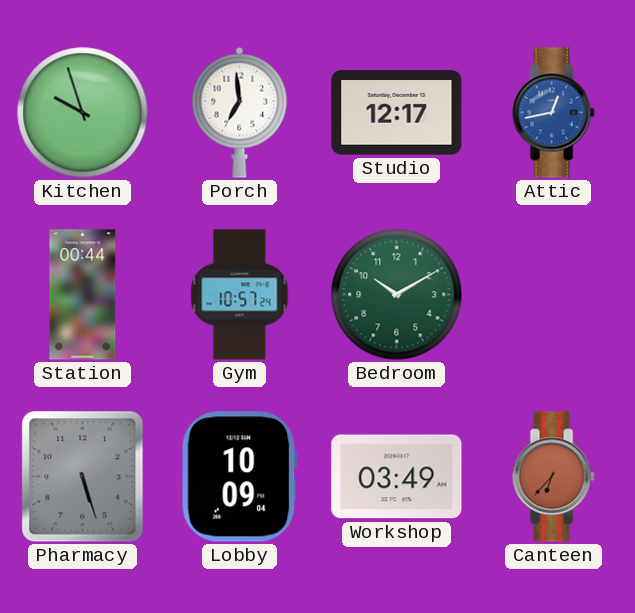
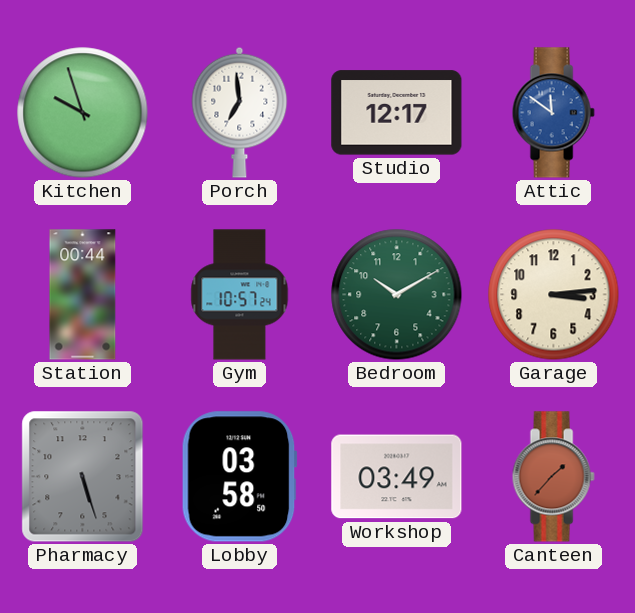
Attic: 12:43 -> 11:51
Garage: none -> 3:14
Lobby: 10:09 -> 03:58
Canteen: 6:37 -> 1:37
